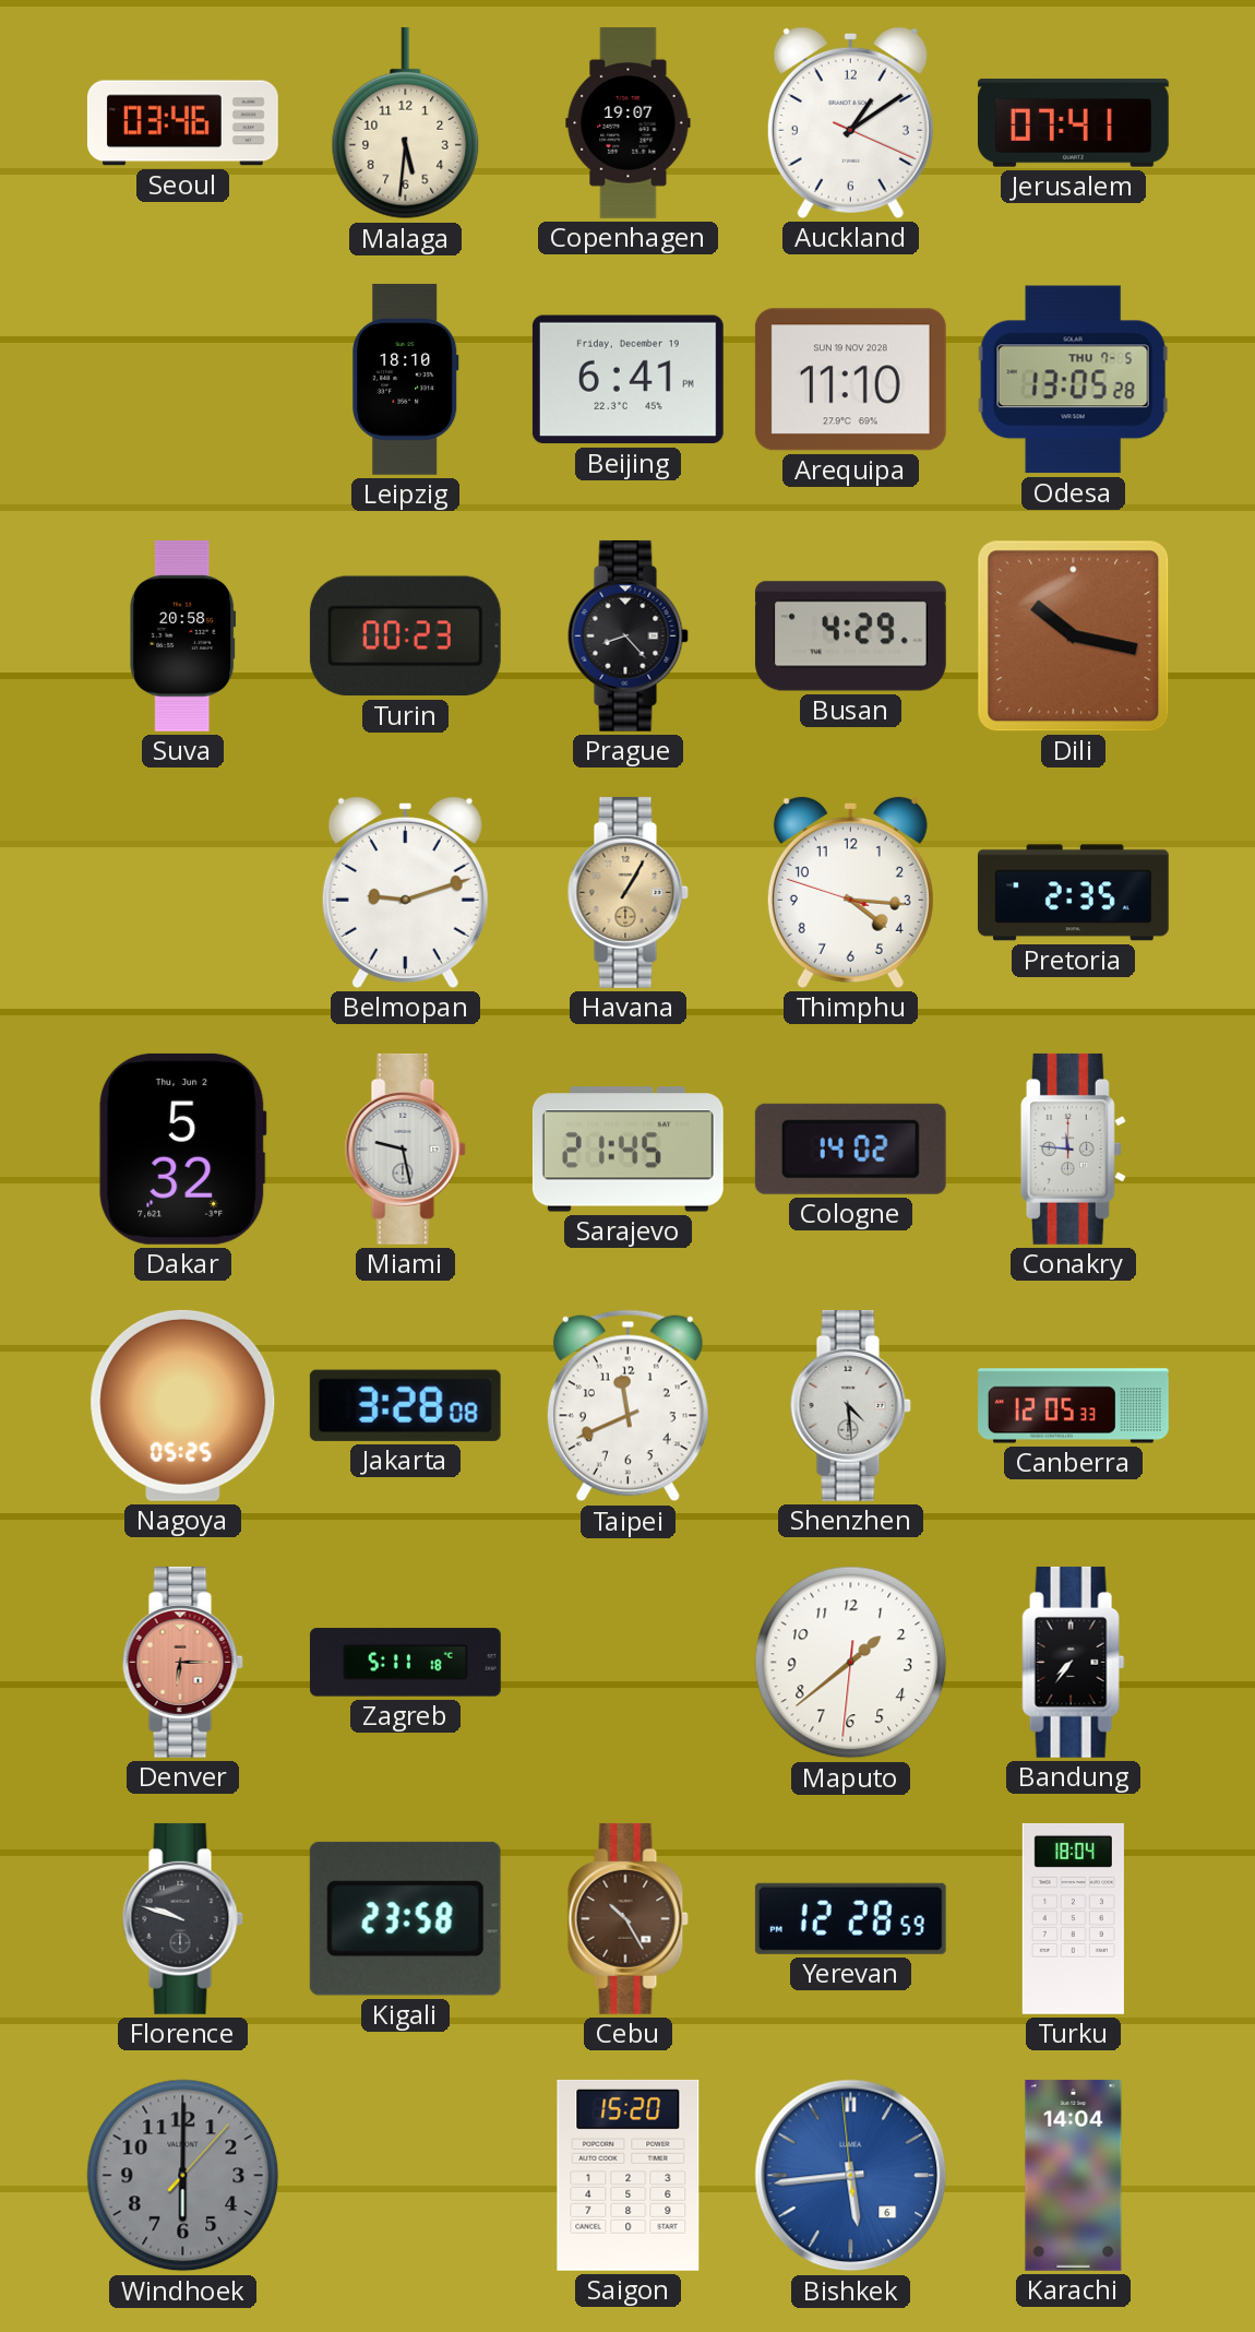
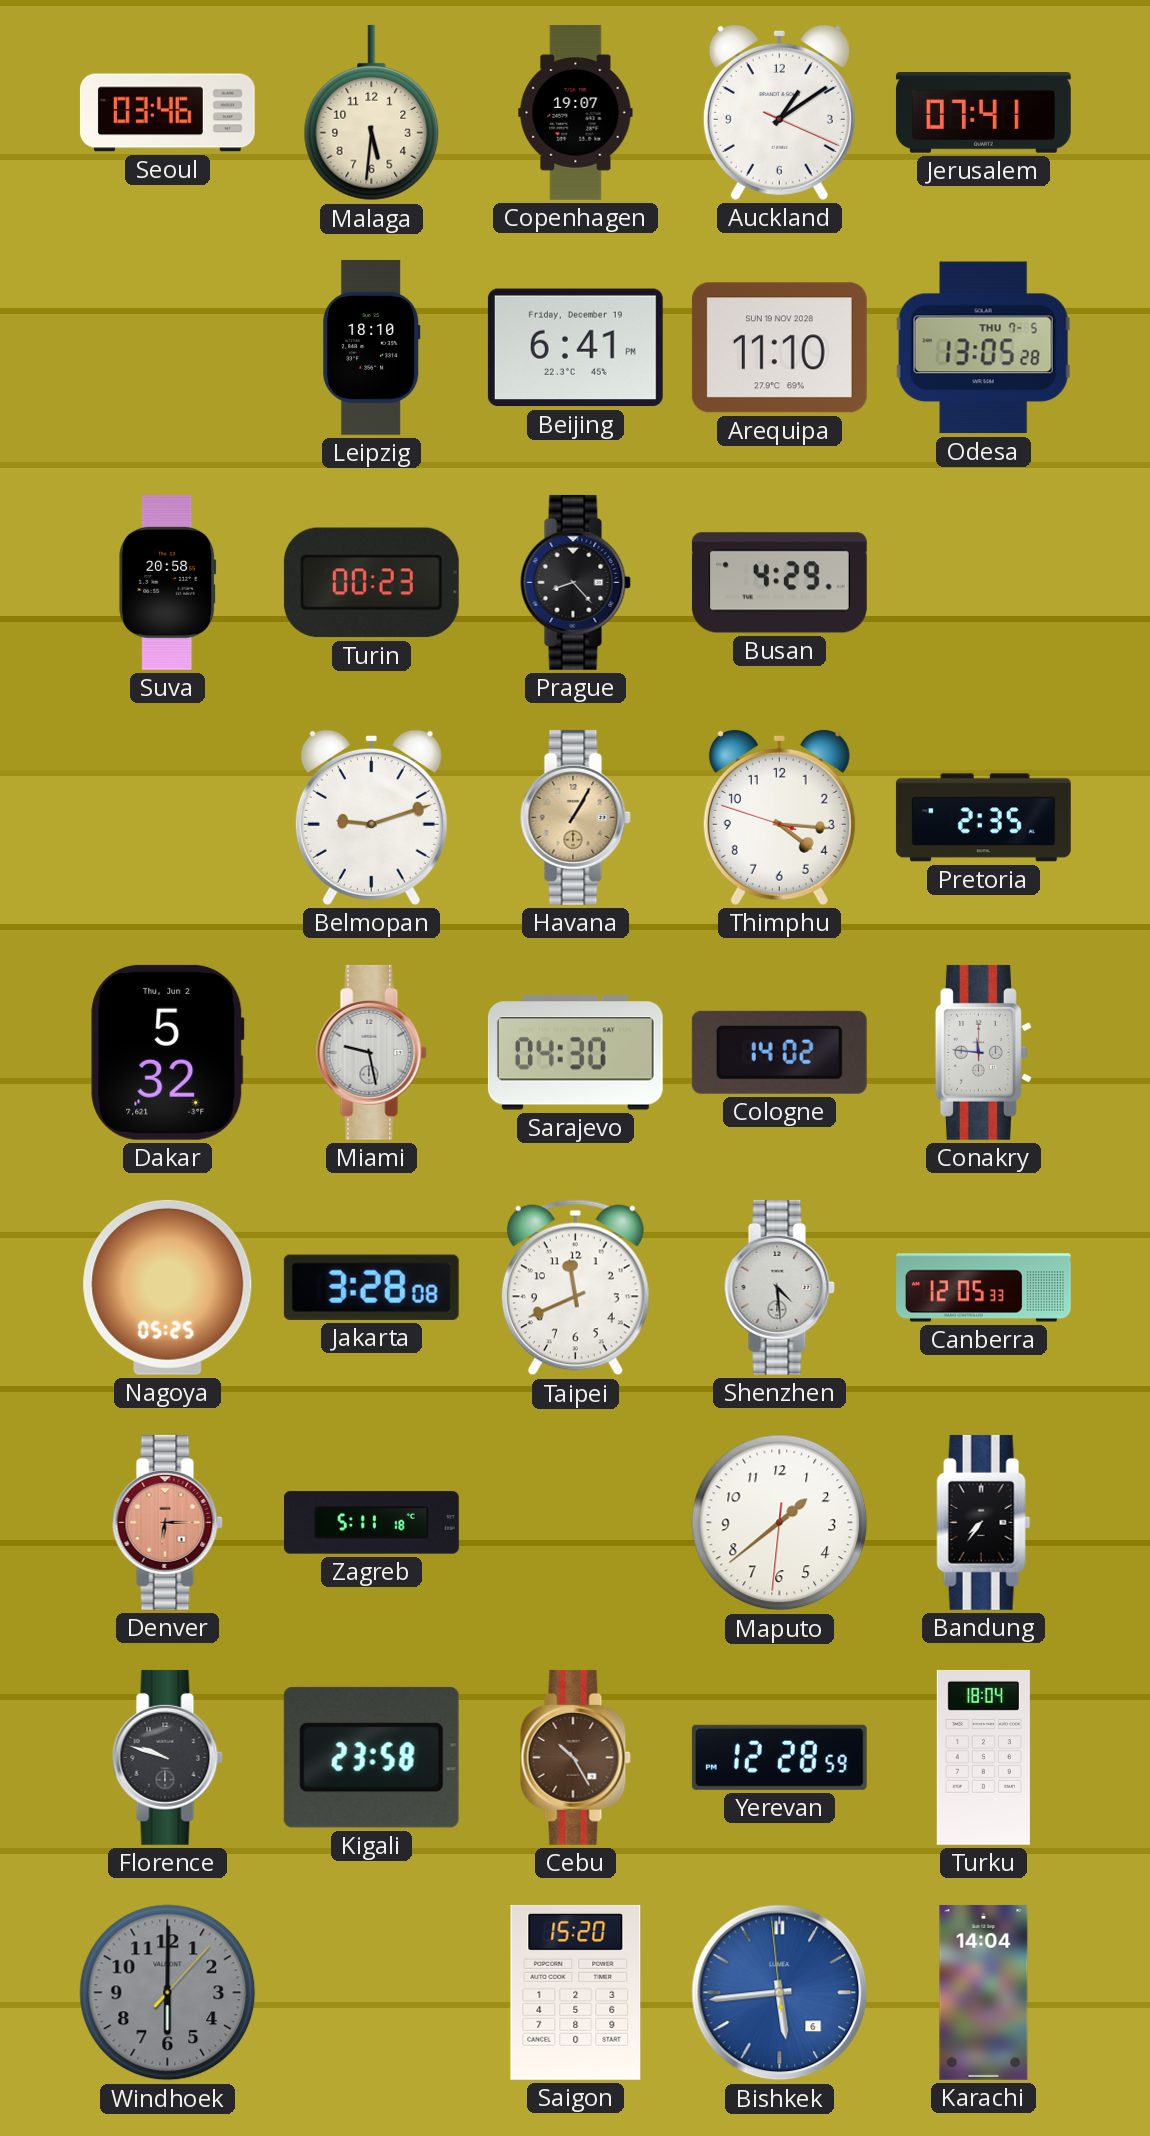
Dili: 10:17 -> none
Sarajevo: 21:45 -> 04:30
